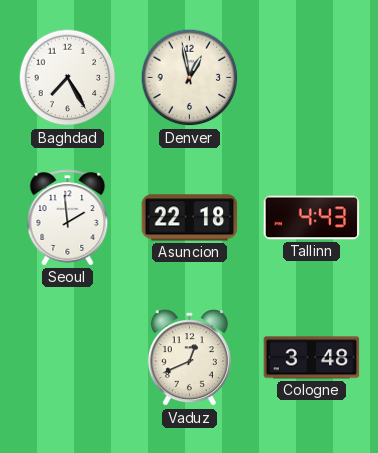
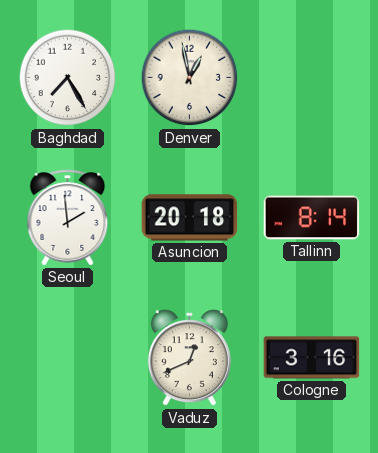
Asuncion: 22:18 -> 20:18
Tallinn: 4:43 -> 8:14
Cologne: 3:48 -> 3:16
